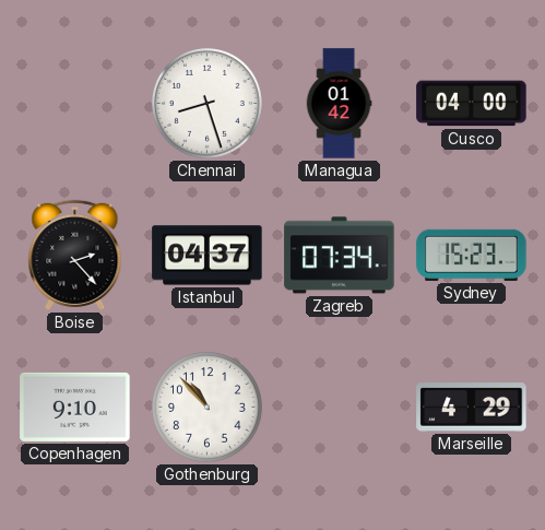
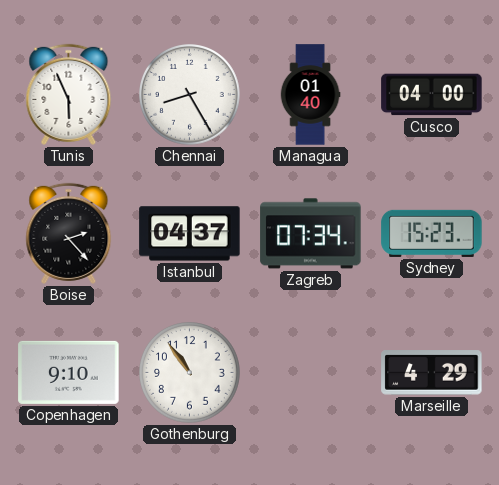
Tunis: none -> 5:56
Chennai: 8:27 -> 8:25
Managua: 01:42 -> 01:40
Gothenburg: 10:53 -> 10:54
